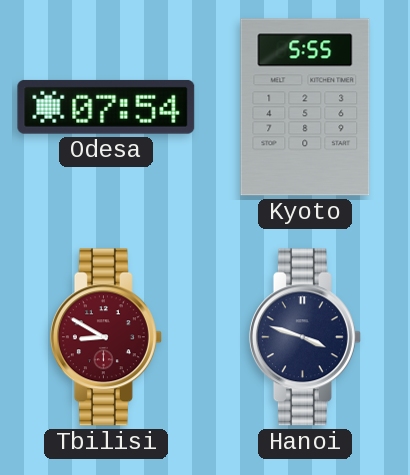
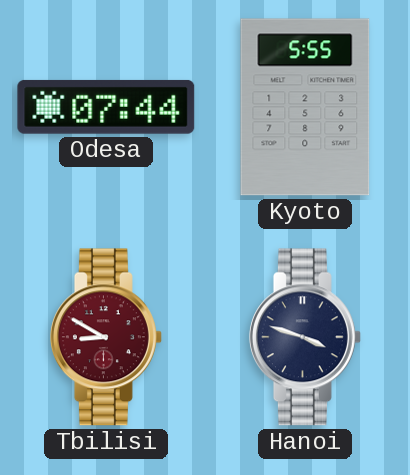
Odesa: 07:54 -> 07:44
